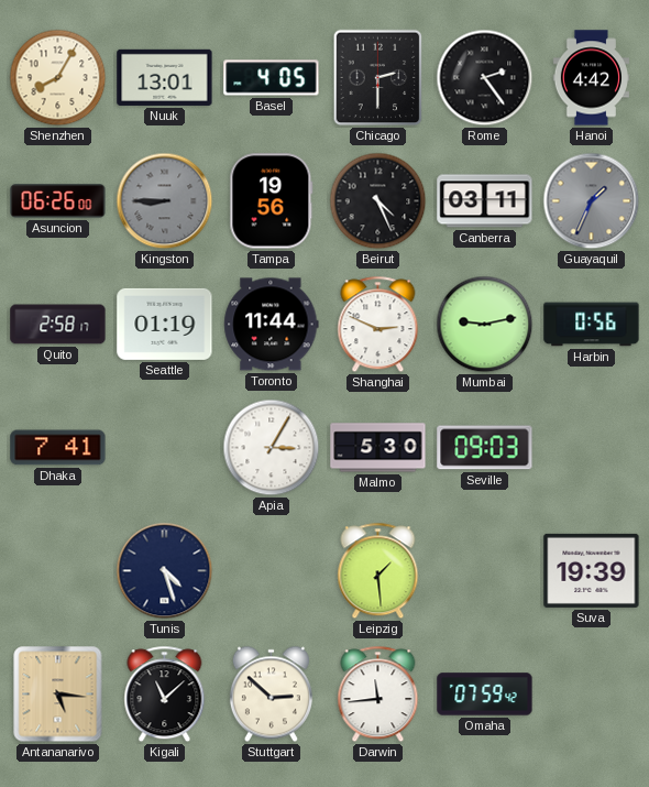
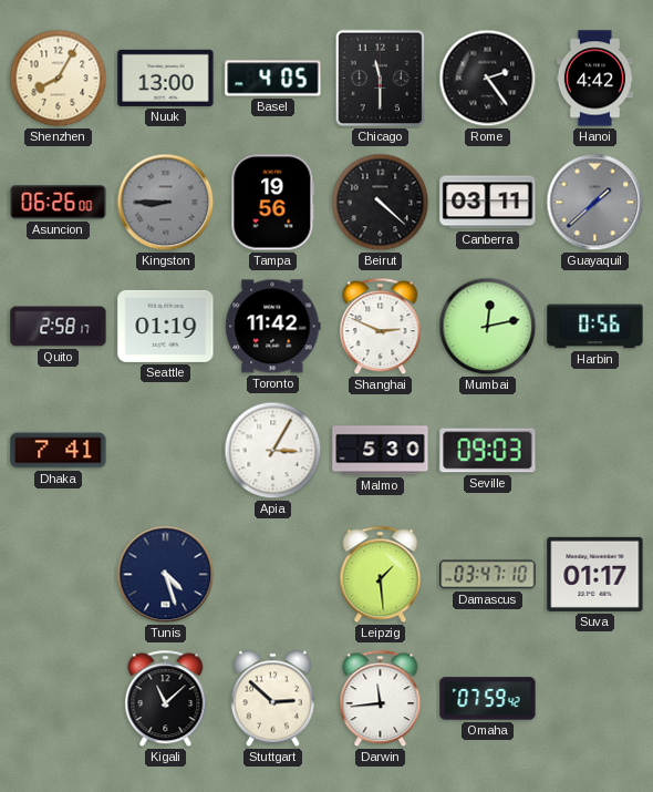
Nuuk: 13:01 -> 13:00
Chicago: 2:30 -> 11:30
Beirut: 4:26 -> 4:22
Guayaquil: 1:34 -> 1:38
Toronto: 11:44 -> 11:42
Mumbai: 9:13 -> 12:13
Damascus: none -> 03:47
Suva: 19:39 -> 01:17
Antananarivo: 5:16 -> none
